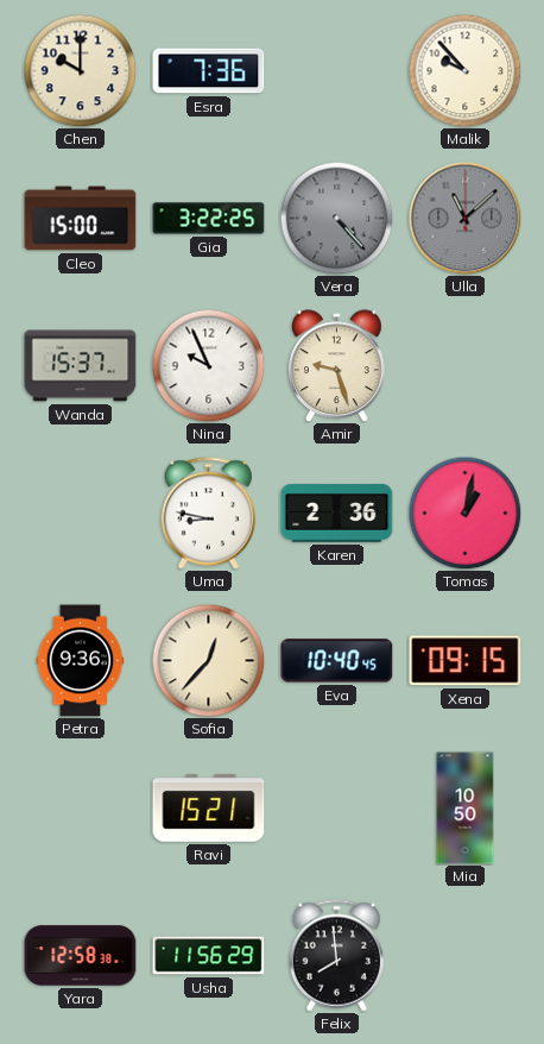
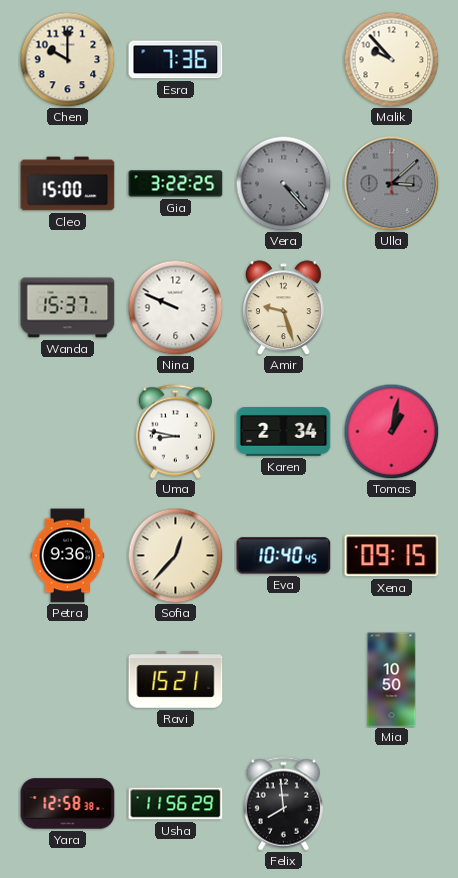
Ulla: 11:08 -> 3:08
Nina: 9:56 -> 9:49
Karen: 2:36 -> 2:34
